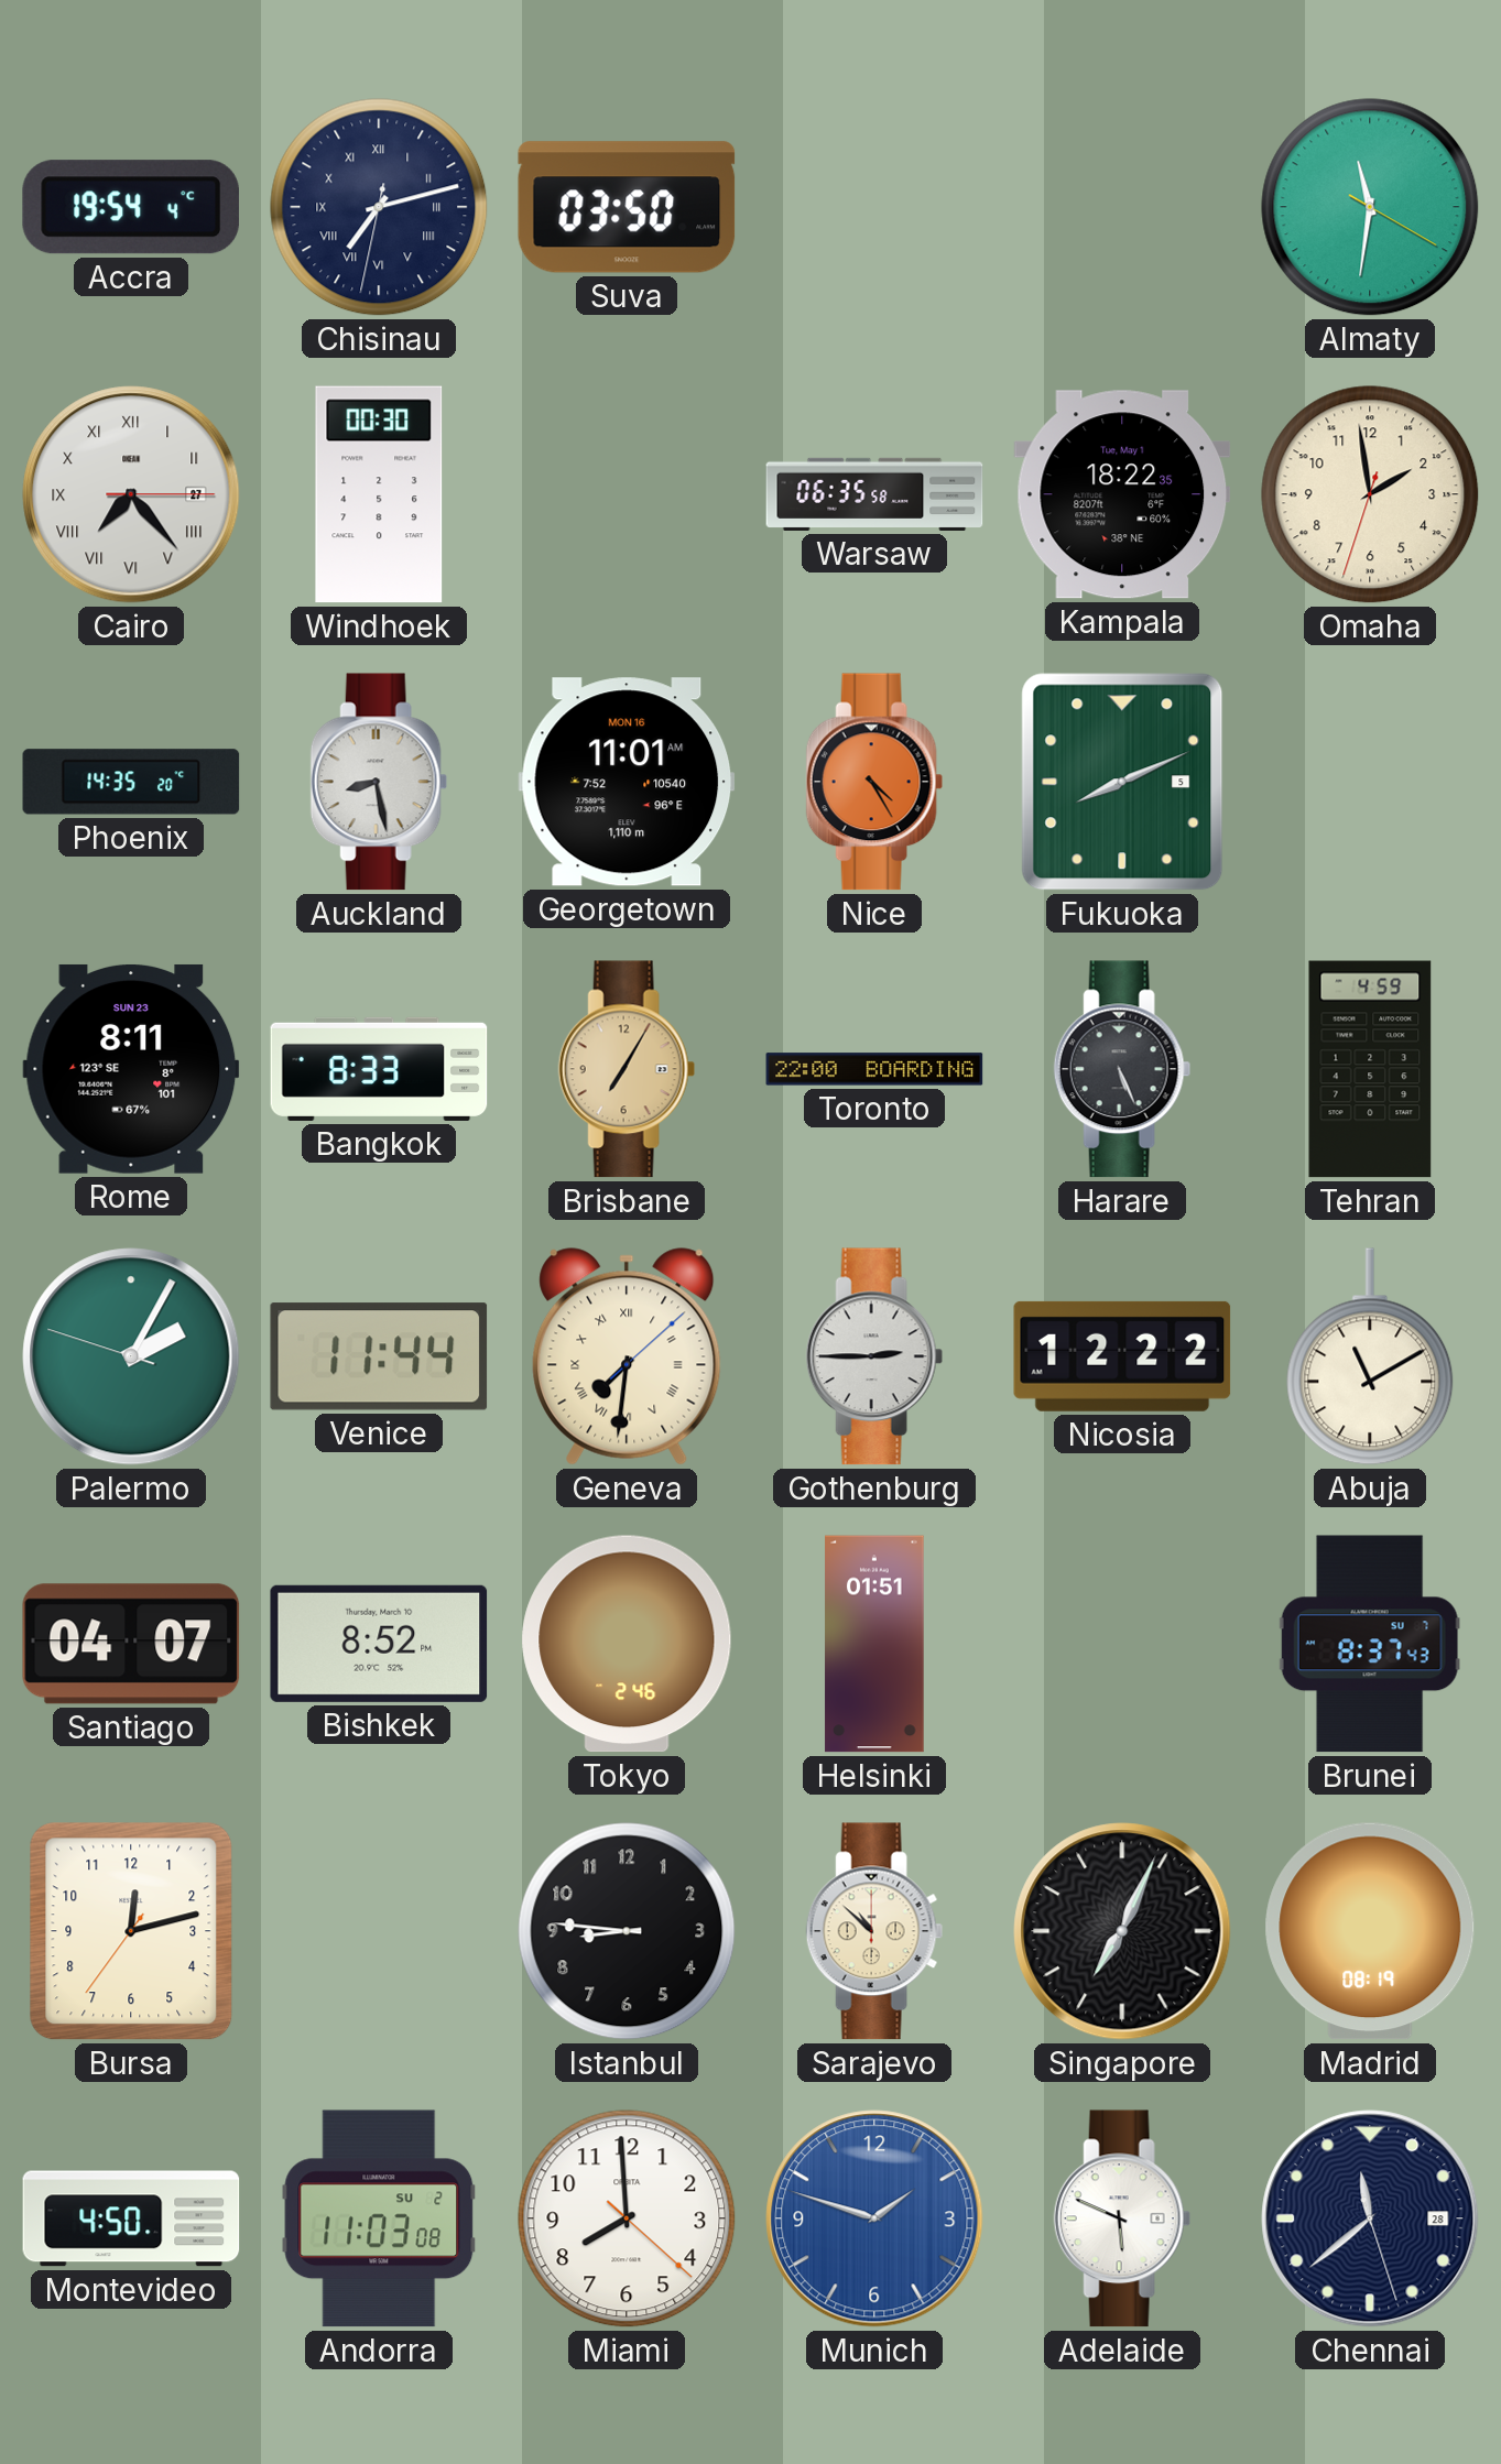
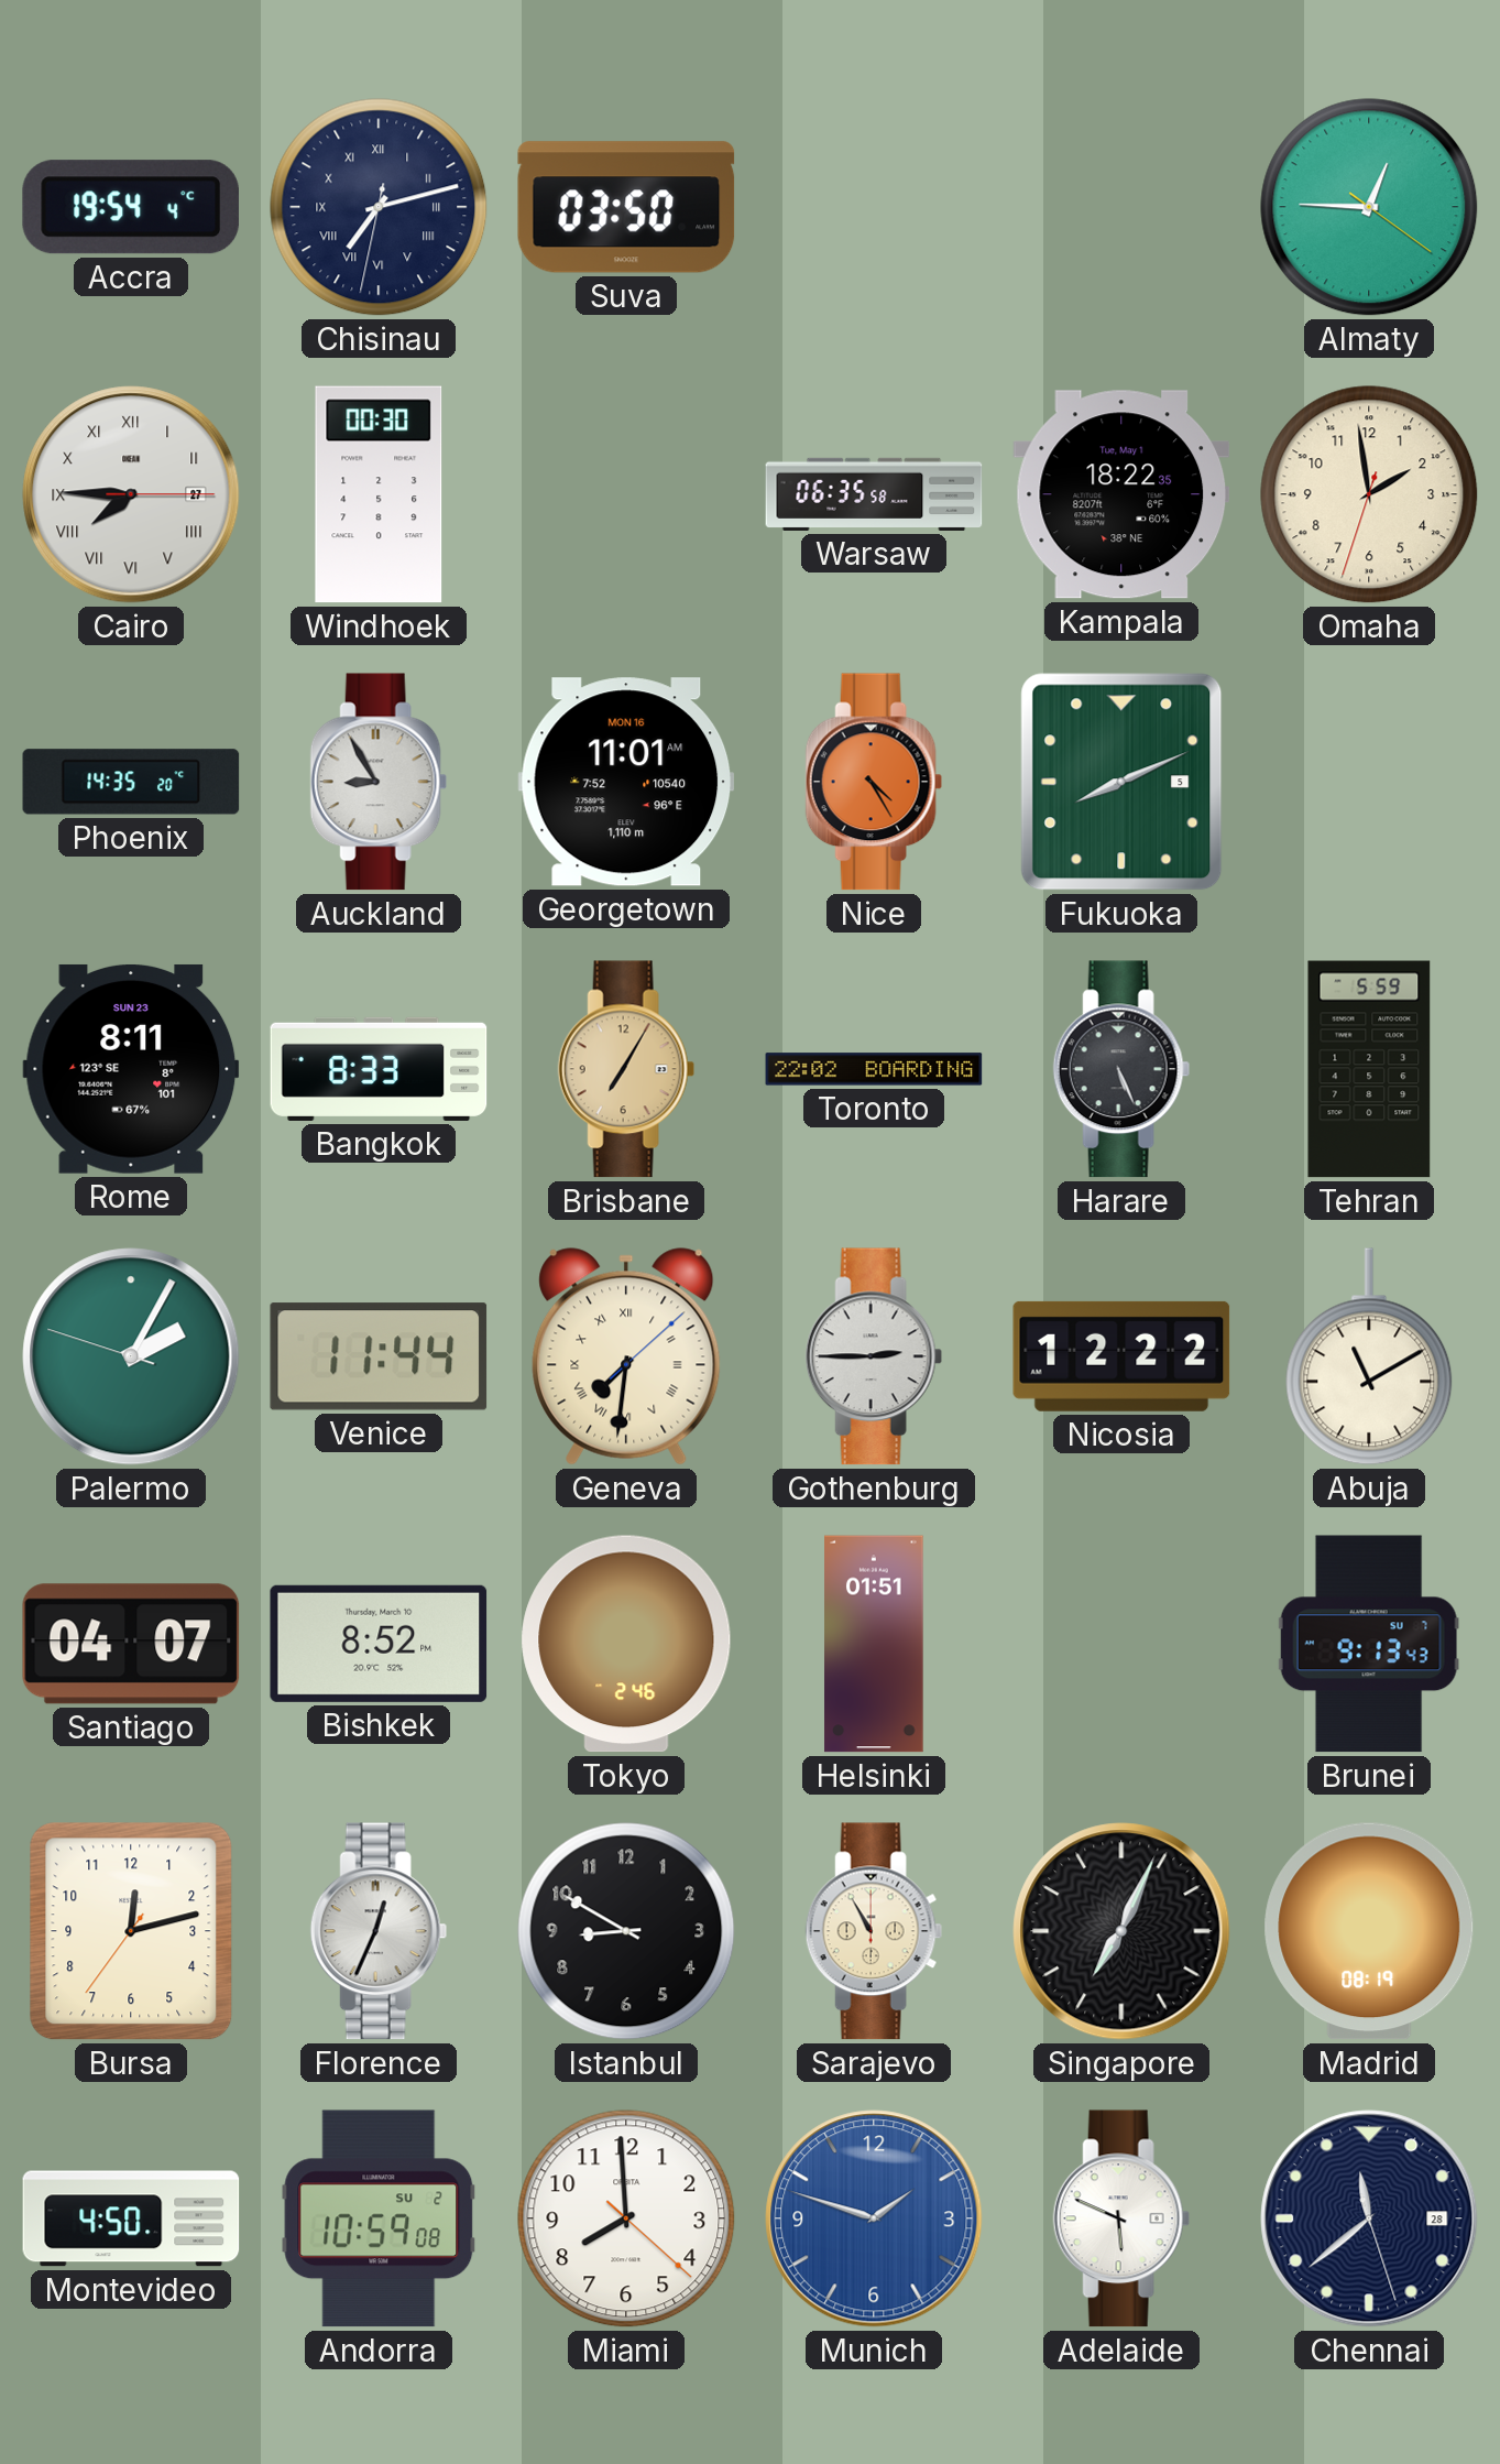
Almaty: 11:31 -> 12:45
Cairo: 7:23 -> 7:45
Auckland: 8:28 -> 8:55
Toronto: 22:00 -> 22:02
Tehran: 4:59 -> 5:59
Brunei: 8:37 -> 9:13
Florence: none -> 12:34
Istanbul: 8:46 -> 8:50
Sarajevo: 10:52 -> 10:55
Andorra: 11:03 -> 10:59
